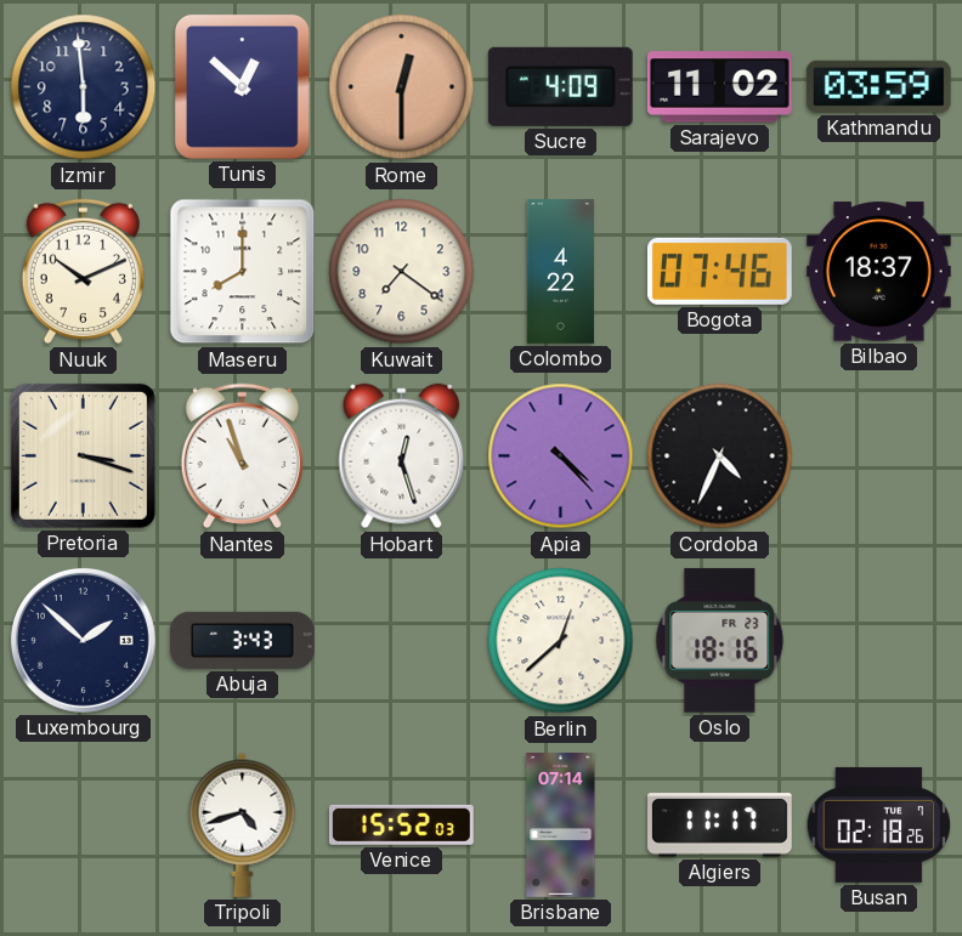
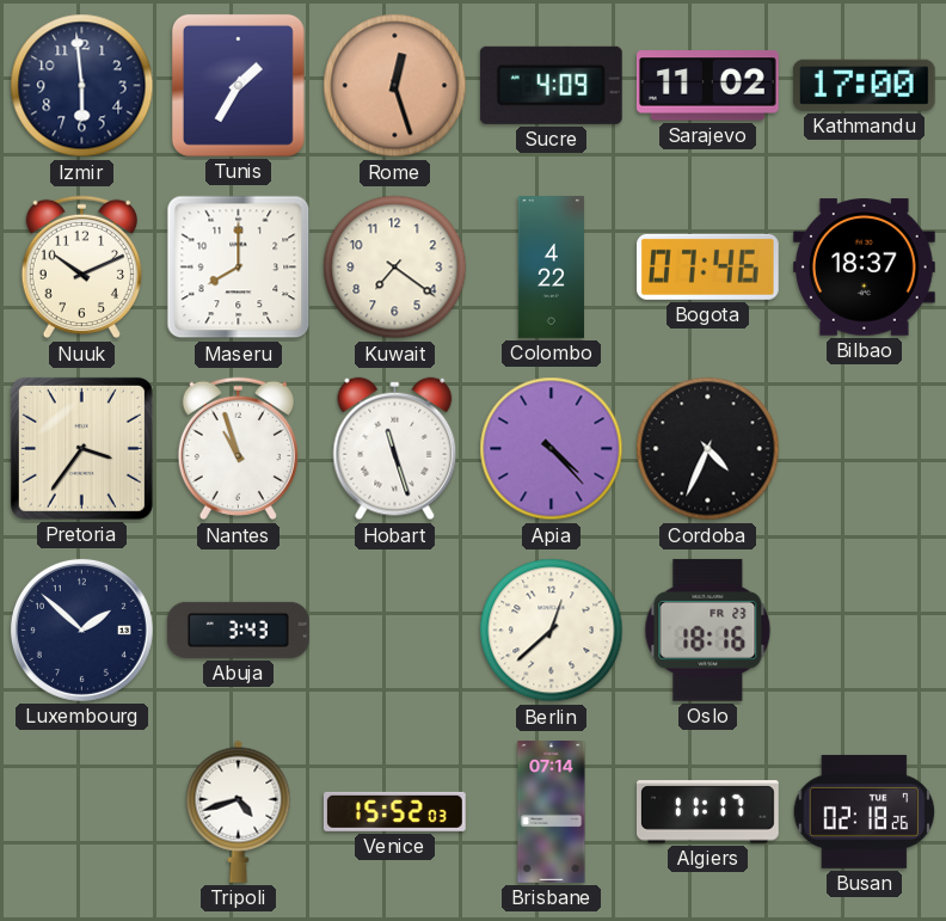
Tunis: 12:52 -> 1:35
Rome: 12:30 -> 12:27
Kathmandu: 03:59 -> 17:00
Pretoria: 3:18 -> 3:36
Hobart: 12:27 -> 11:27
